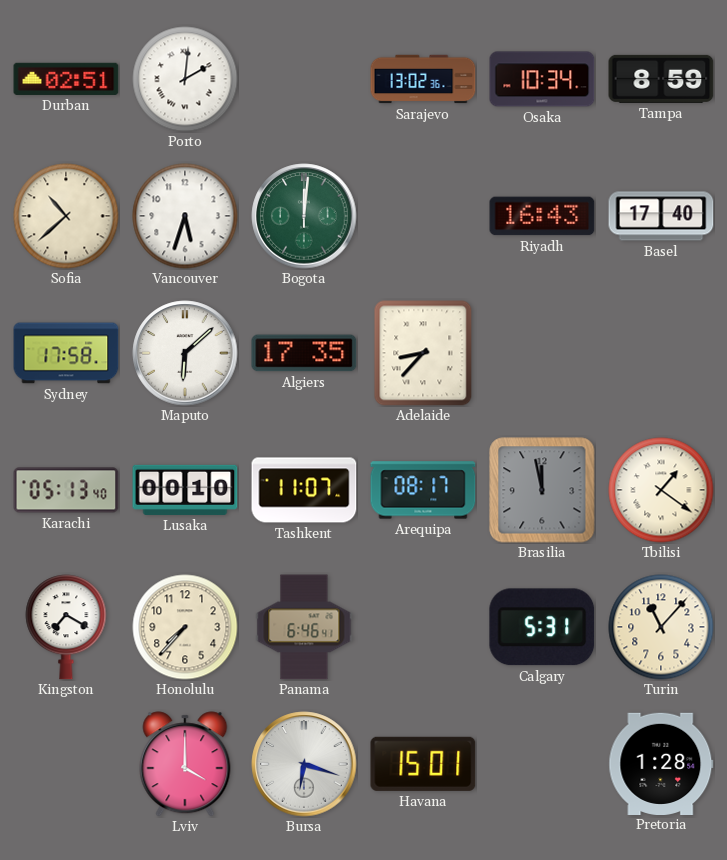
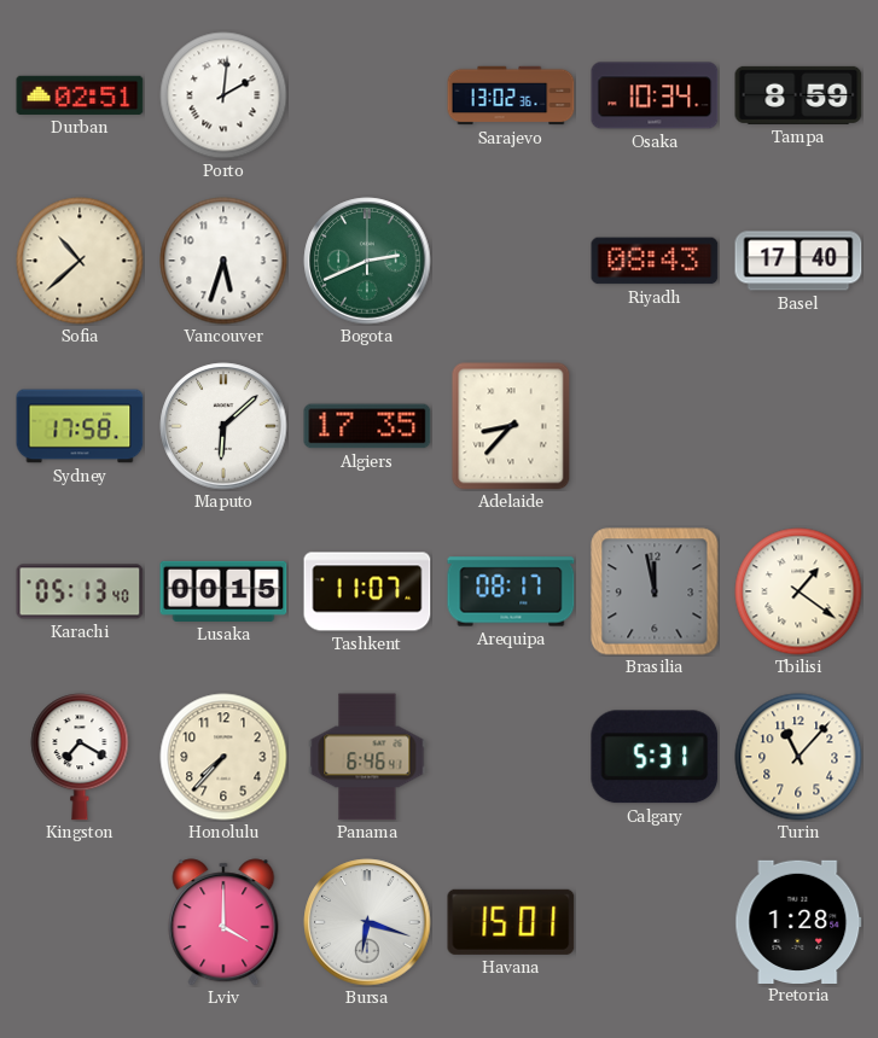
Bogota: 12:01 -> 2:41
Riyadh: 16:43 -> 08:43
Lusaka: 00:10 -> 00:15
